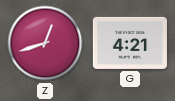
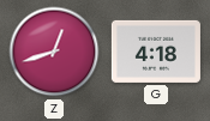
G: 4:21 -> 4:18
